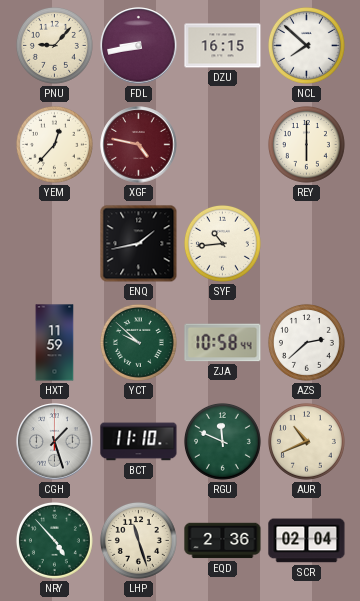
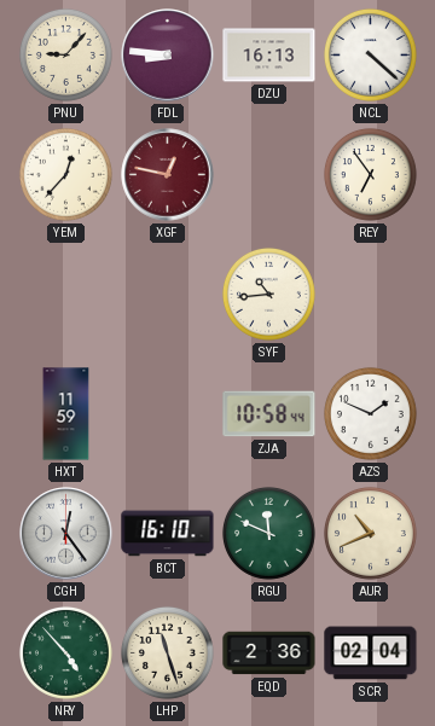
FDL: 8:43 -> 8:46
DZU: 16:15 -> 16:13
NCL: 7:52 -> 4:22
XGF: 4:47 -> 12:47
REY: 6:00 -> 6:54
ENQ: 1:43 -> none
YCT: 9:52 -> none
AZS: 2:38 -> 1:49
CGH: 1:27 -> 12:24
BCT: 11:10 -> 16:10
